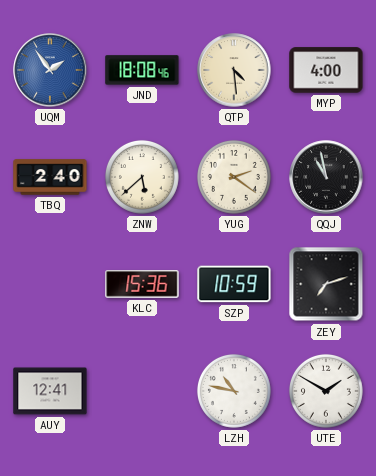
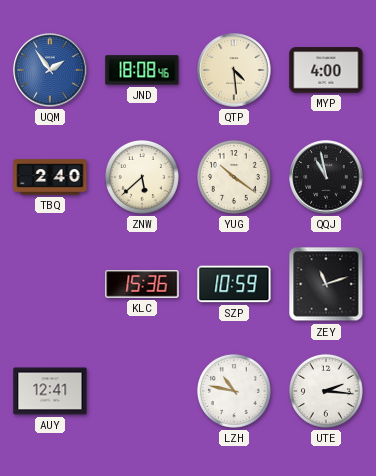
YUG: 2:21 -> 10:21
ZEY: 7:12 -> 11:12
UTE: 1:50 -> 2:16
